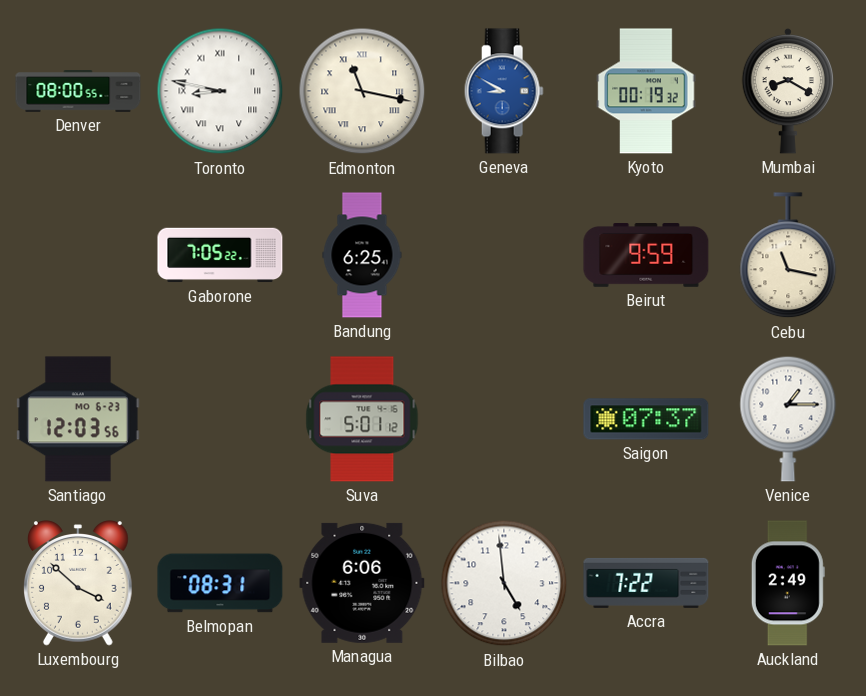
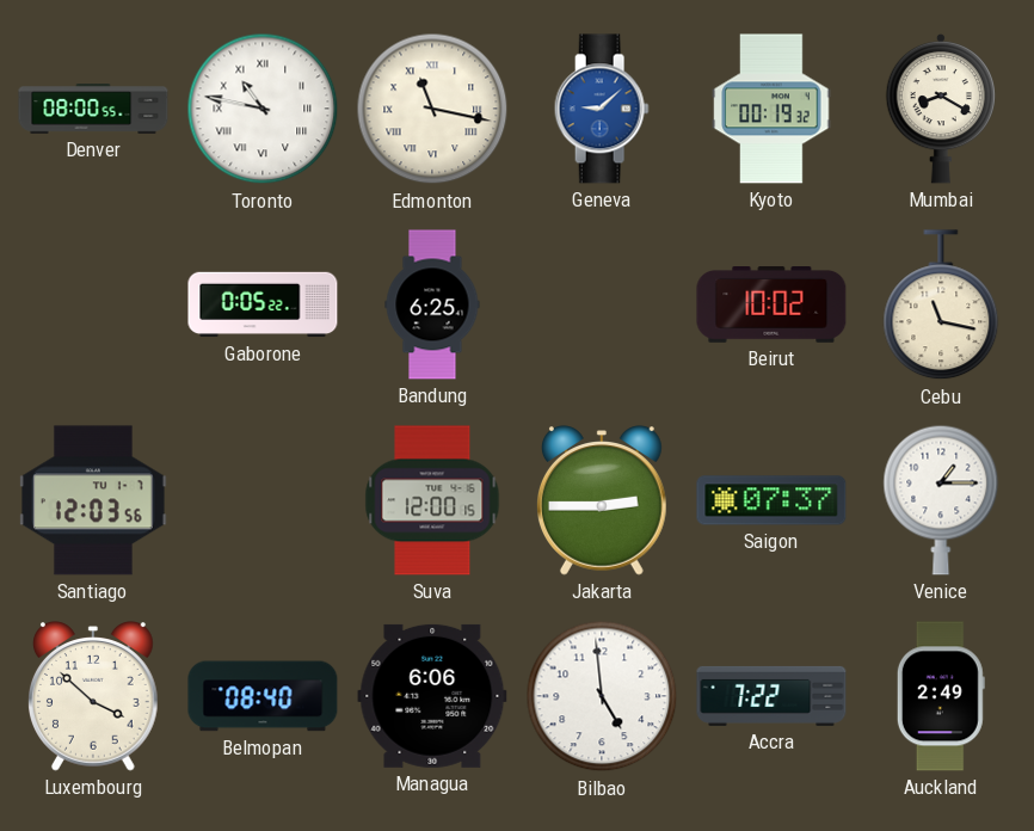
Toronto: 8:47 -> 10:47
Geneva: 8:50 -> 9:08
Gaborone: 7:05 -> 0:05
Beirut: 9:59 -> 10:02
Santiago date: MO 6-23 -> TU 1-7
Suva: 5:01 -> 12:00
Jakarta: none -> 2:45
Belmopan: 08:31 -> 08:40
